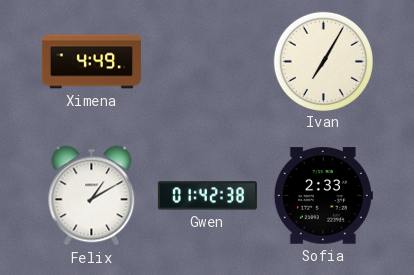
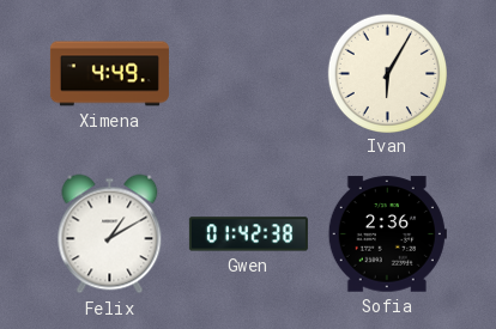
Ivan: 7:05 -> 6:05
Sofia: 2:33 -> 2:36
